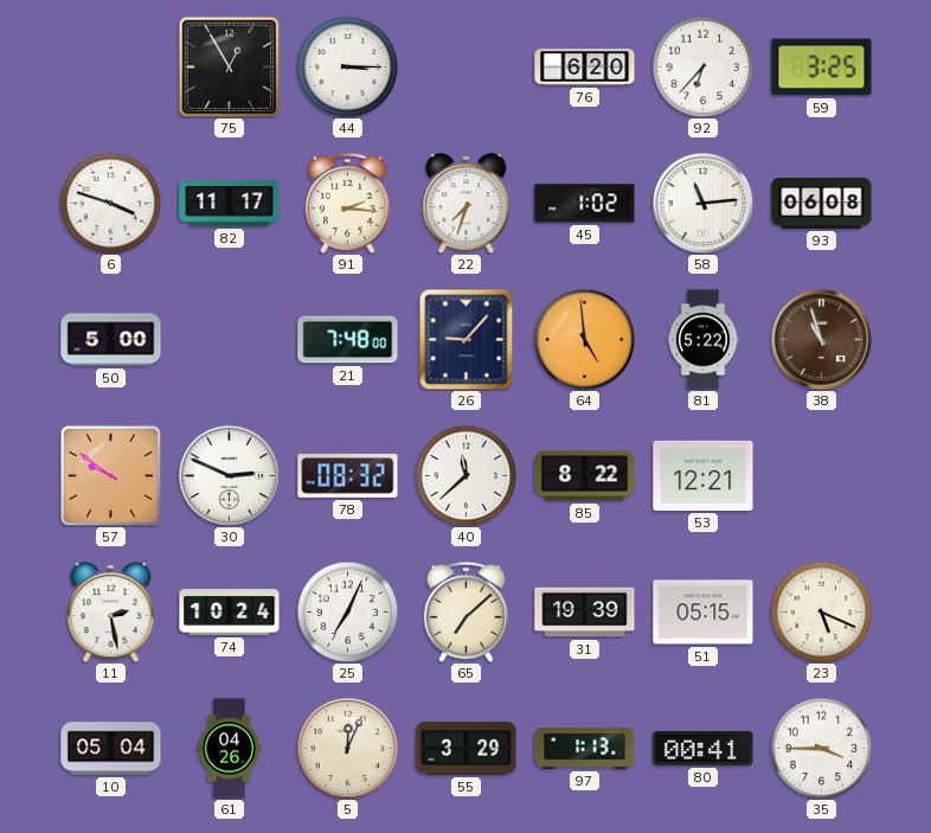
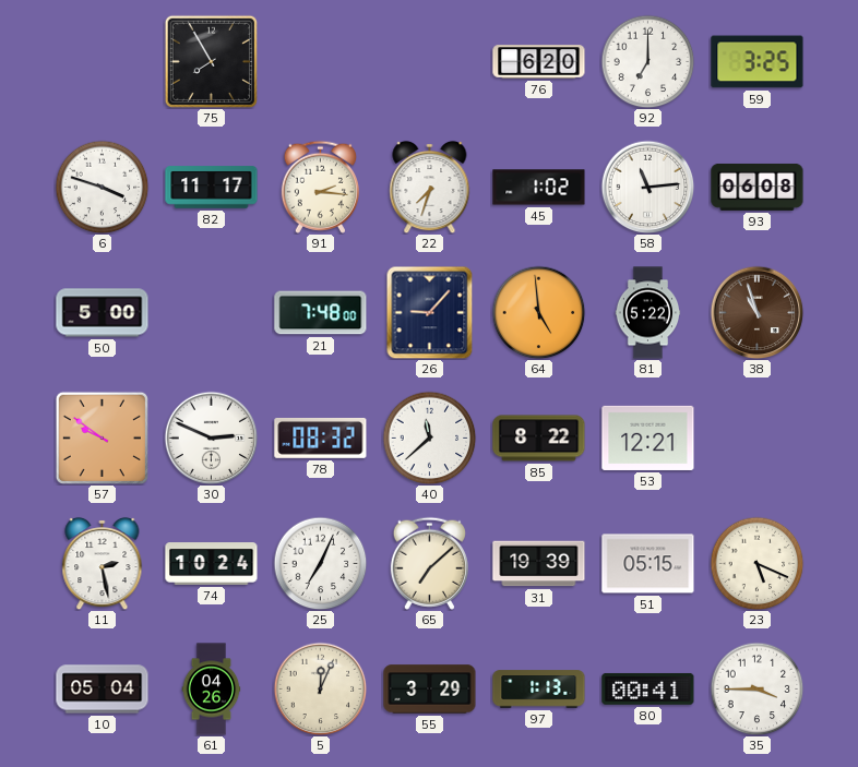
75: 12:55 -> 7:55
44: 3:15 -> none
92: 6:37 -> 7:00
